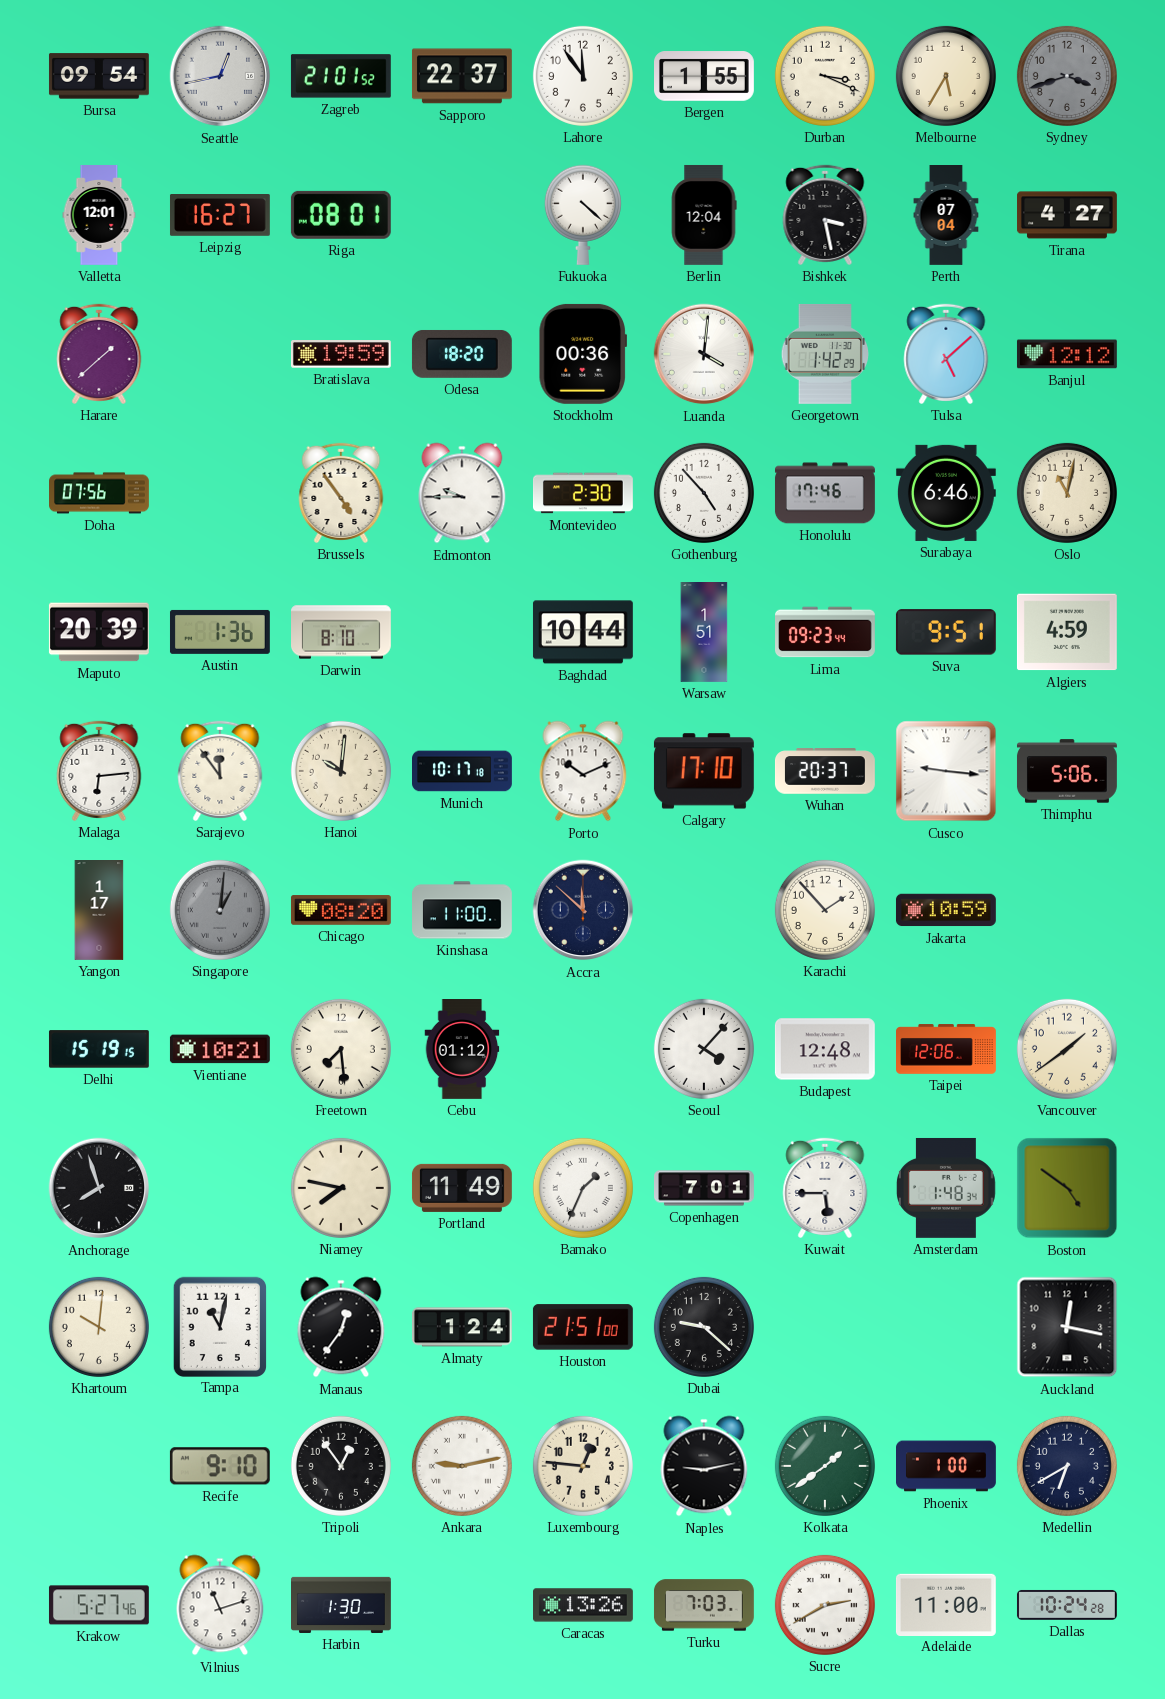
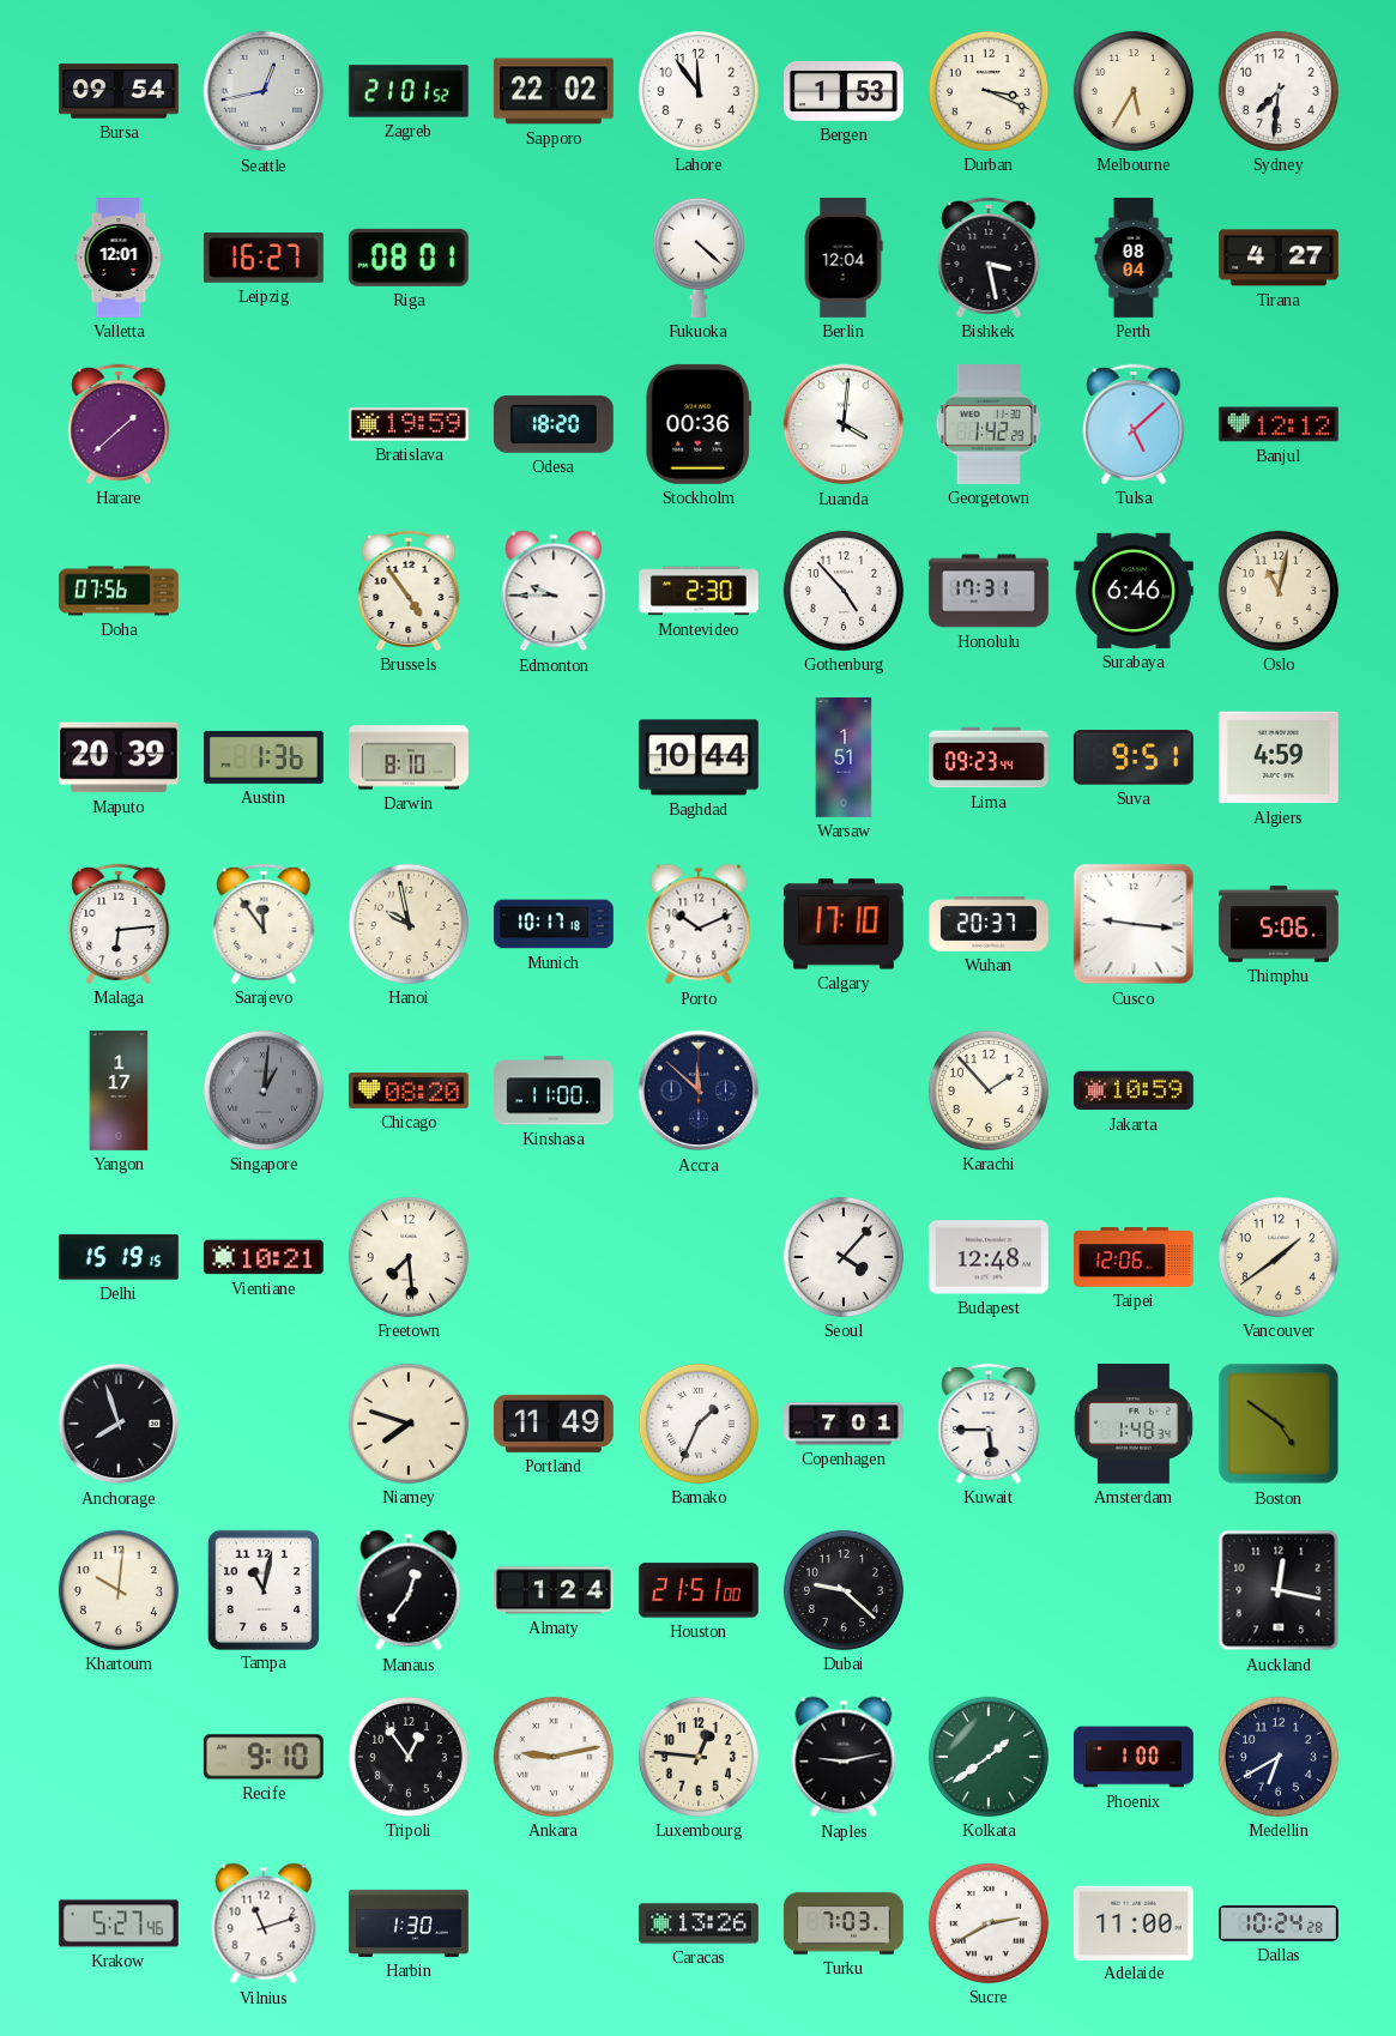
Sapporo: 22:37 -> 22:02
Bergen: 1:55 -> 1:53
Sydney: 3:42 -> 7:31
Sydney dial: grey -> white
Perth: 07:04 -> 08:04
Honolulu: 17:46 -> 17:31
Hanoi: 10:01 -> 9:58
Cebu: 01:12 -> none
Niamey: 7:47 -> 7:48
